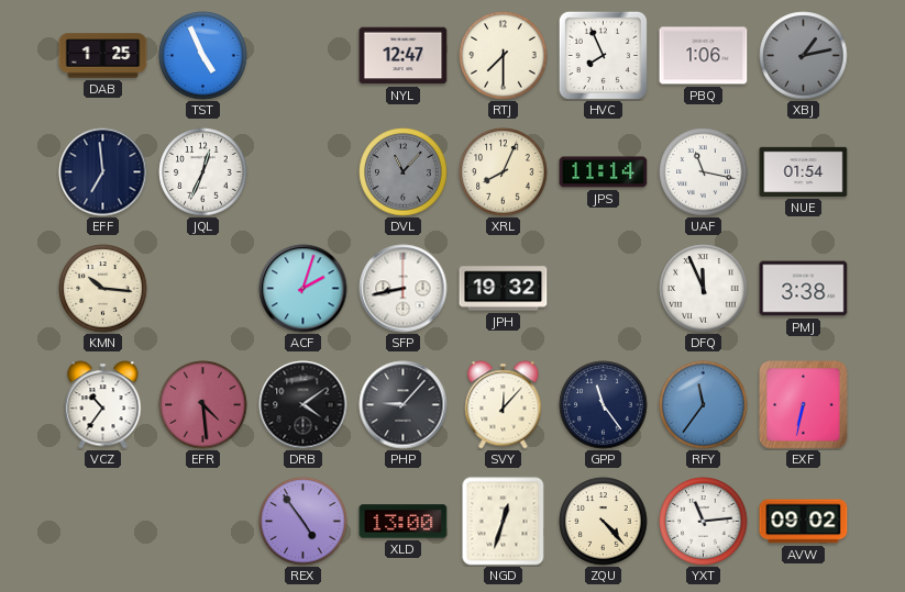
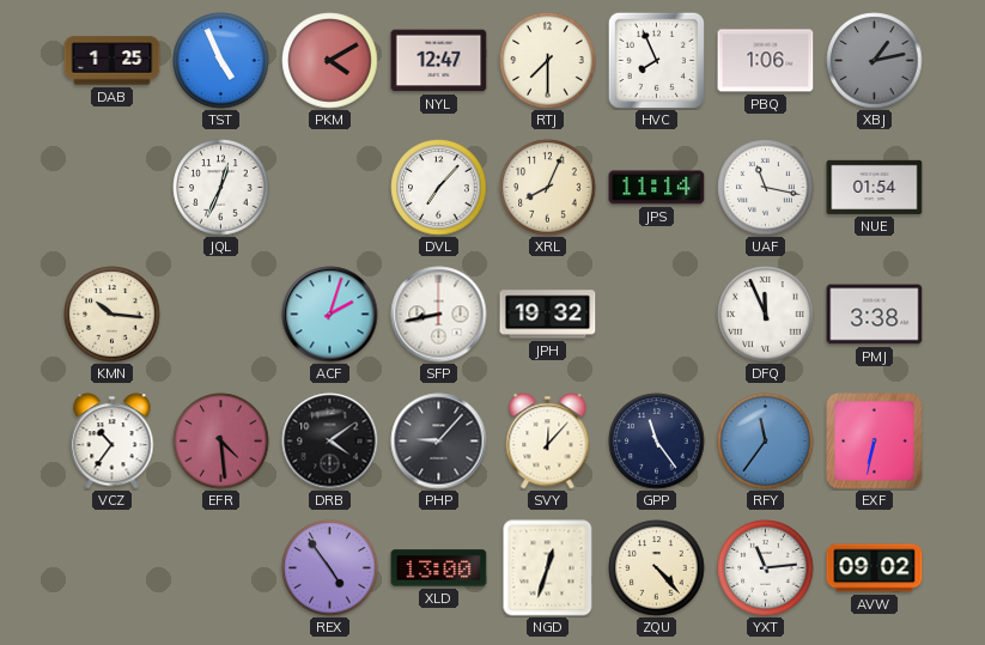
PKM: none -> 4:10
EFF: 6:59 -> none
DVL: 11:07 -> 7:07
DVL dial: grey -> white
